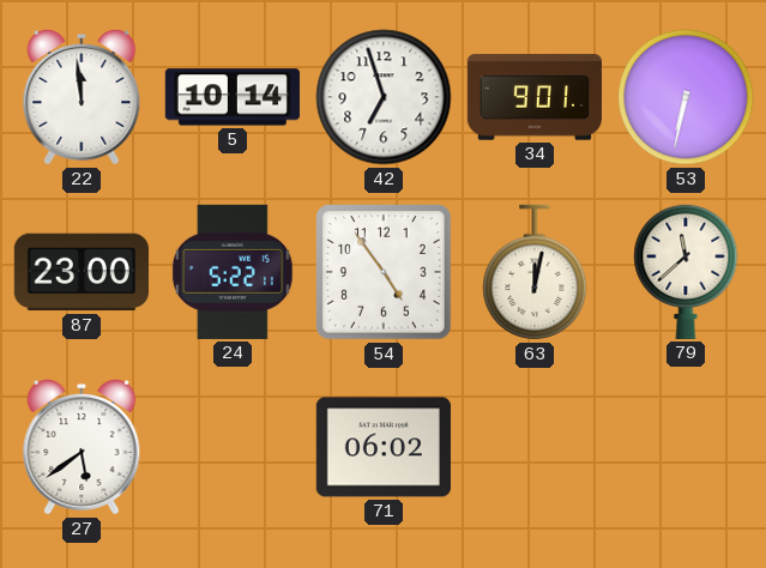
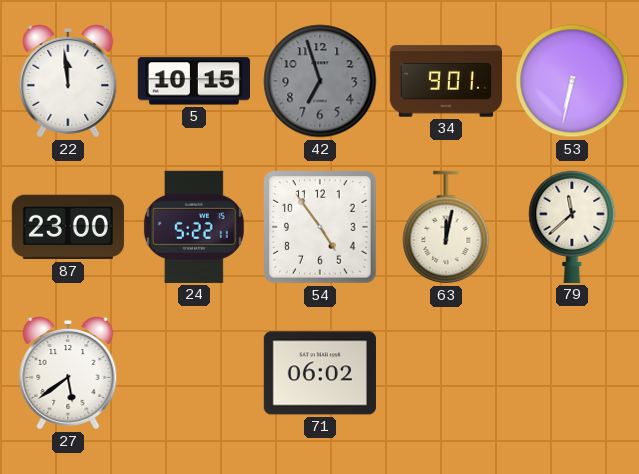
5: 10:14 -> 10:15
42 dial: white -> grey
